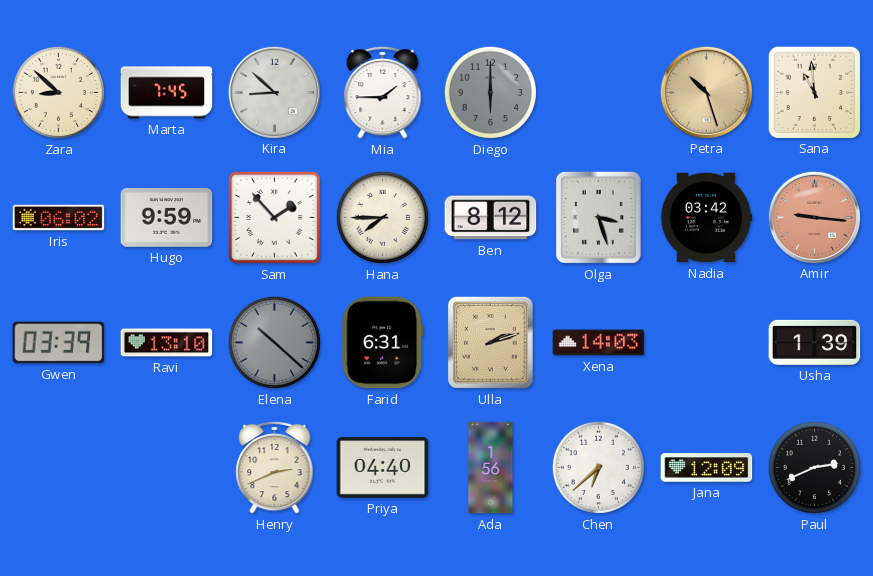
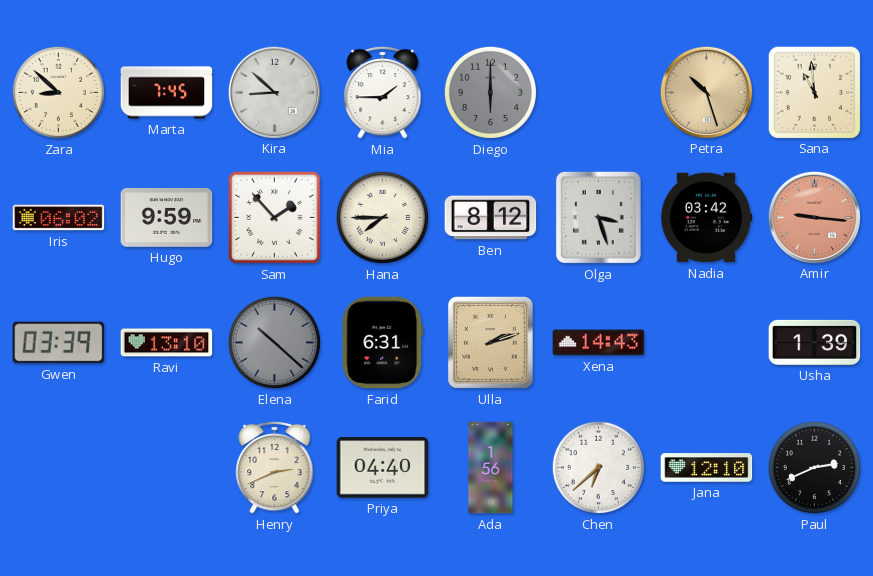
Xena: 14:03 -> 14:43
Jana: 12:09 -> 12:10
